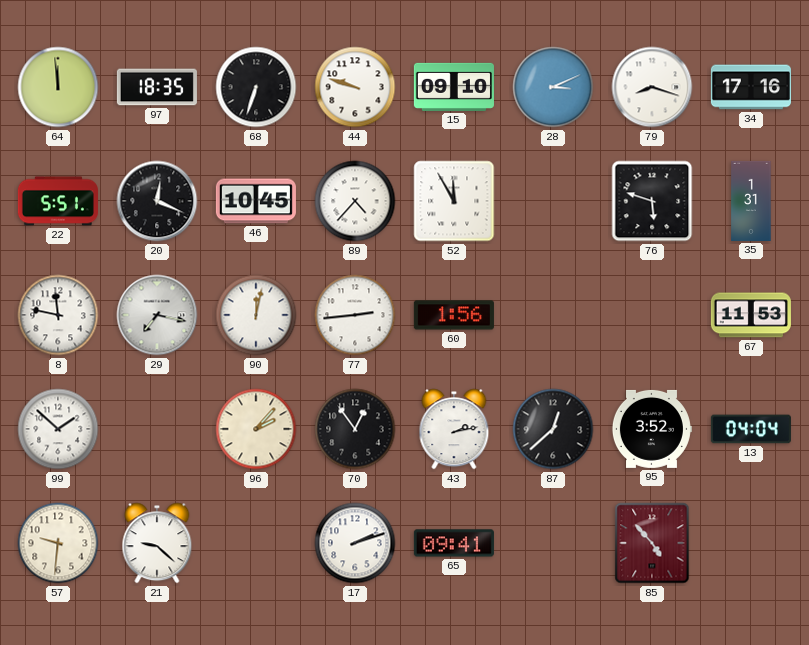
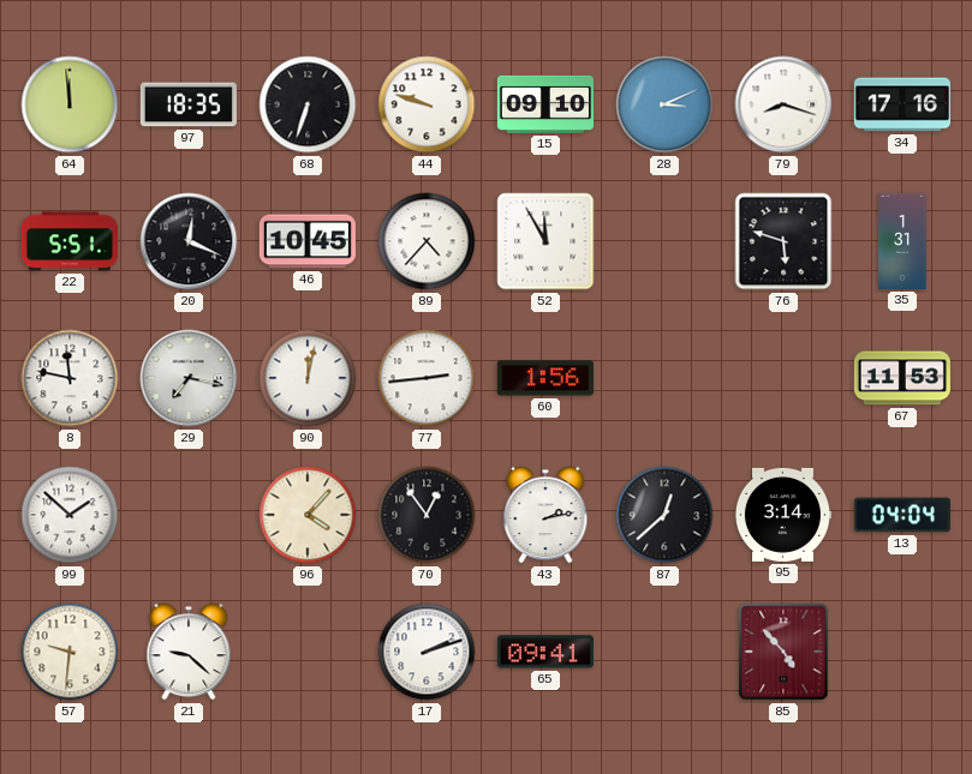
96: 2:07 -> 4:07
95: 3:52 -> 3:14
